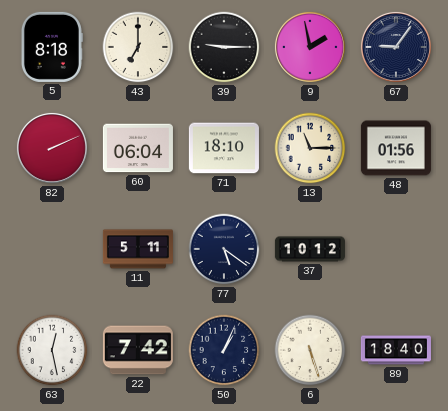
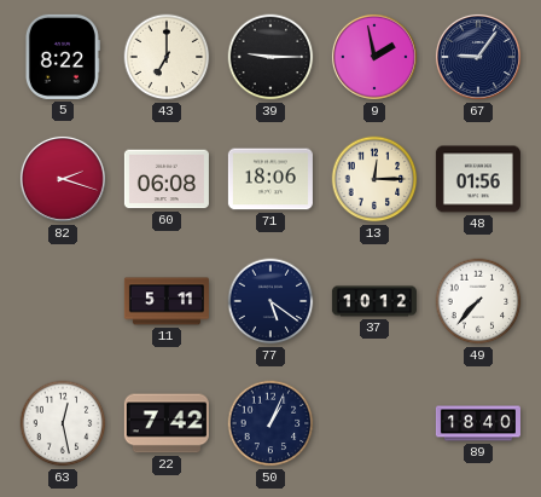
5: 8:18 -> 8:22
82: 2:11 -> 2:18
60: 06:04 -> 06:08
71: 18:10 -> 18:06
13: 11:15 -> 12:15
49: none -> 7:37
6: 5:27 -> none
